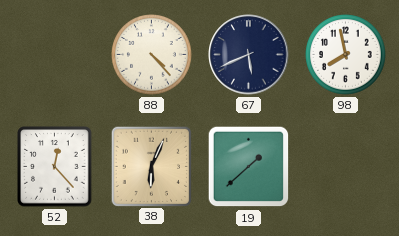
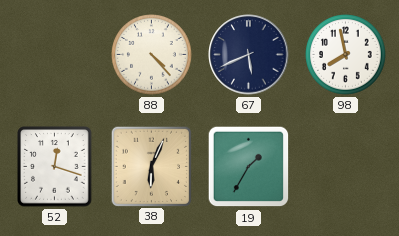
52: 12:23 -> 12:18
19: 1:38 -> 1:35
